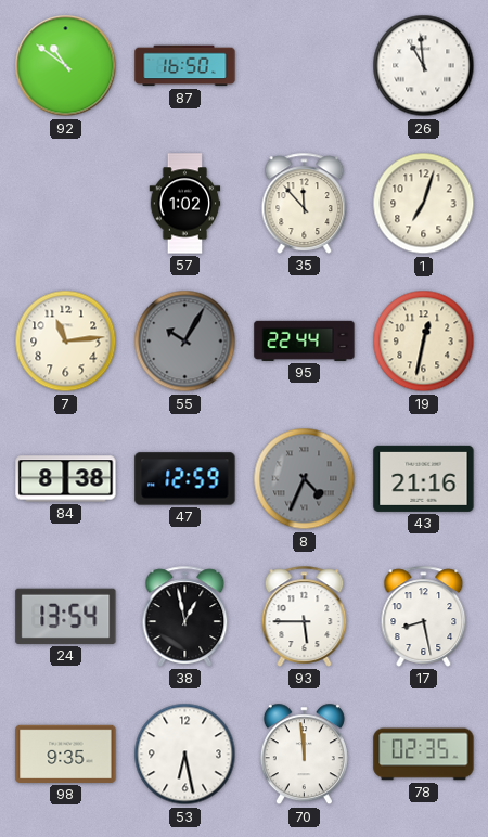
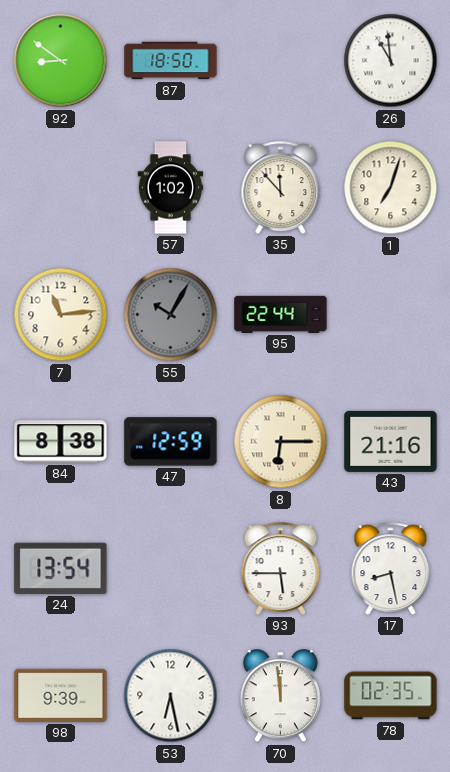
92: 10:51 -> 8:51
87: 16:50 -> 18:50
19: 12:32 -> none
8: 4:34 -> 6:15
8 dial: grey -> cream
38: 12:58 -> none
98: 9:35 -> 9:39
